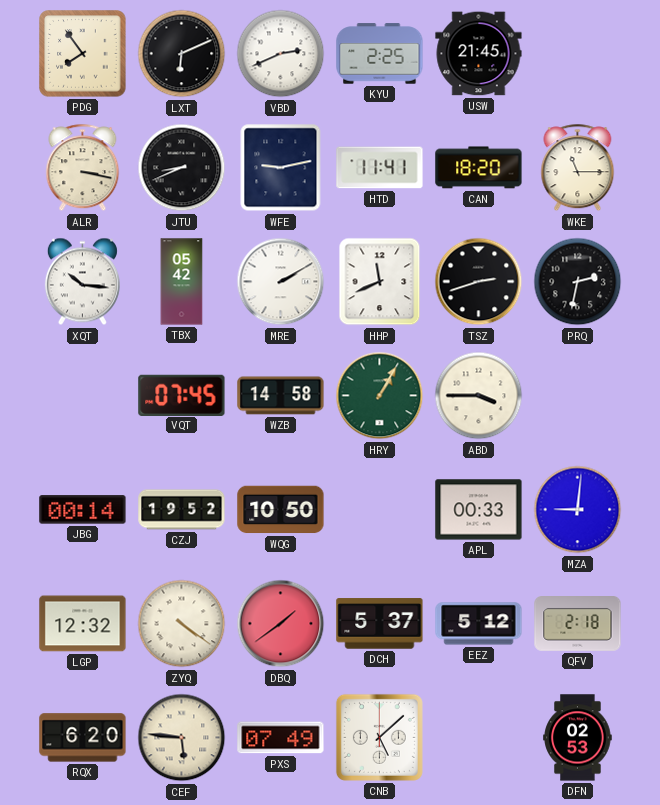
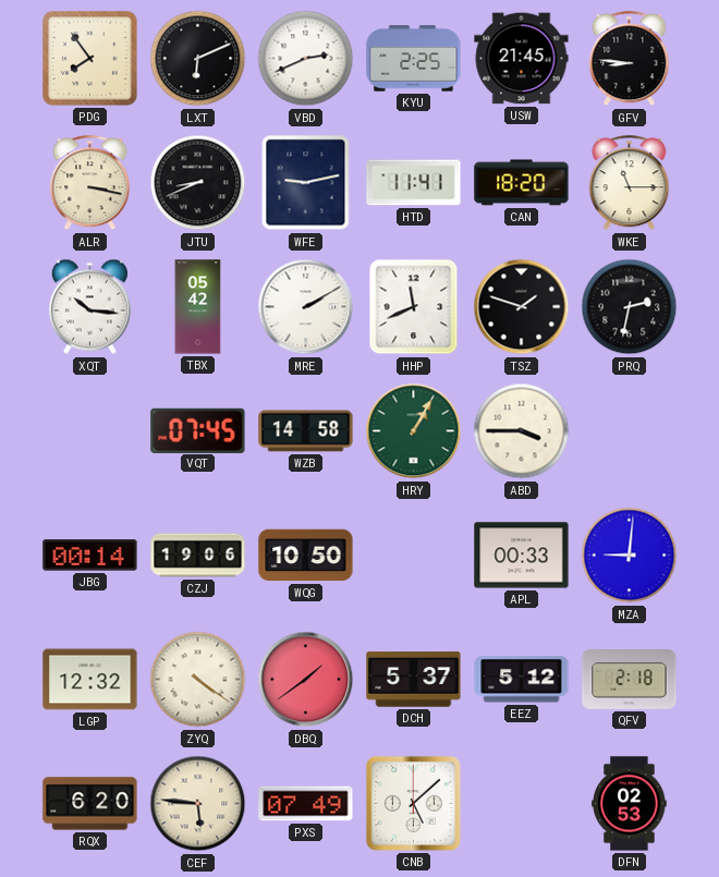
GFV: none -> 8:46
TSZ: 2:42 -> 1:48
CZJ: 19:52 -> 19:06
